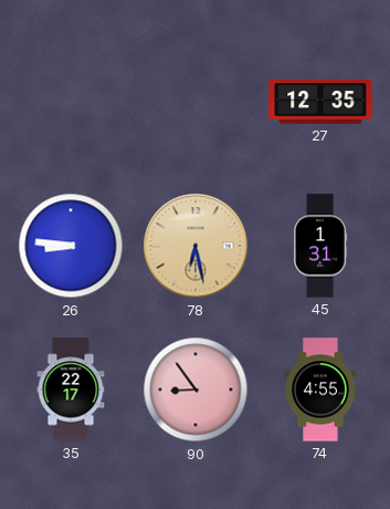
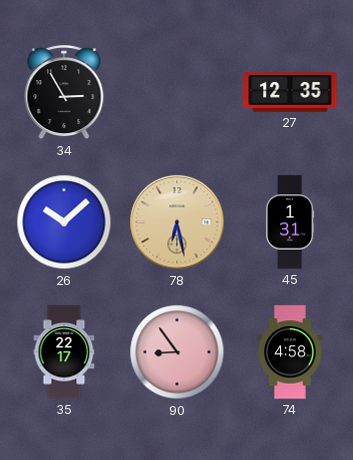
34: none -> 2:55
26: 8:46 -> 10:08
74: 4:55 -> 4:58
